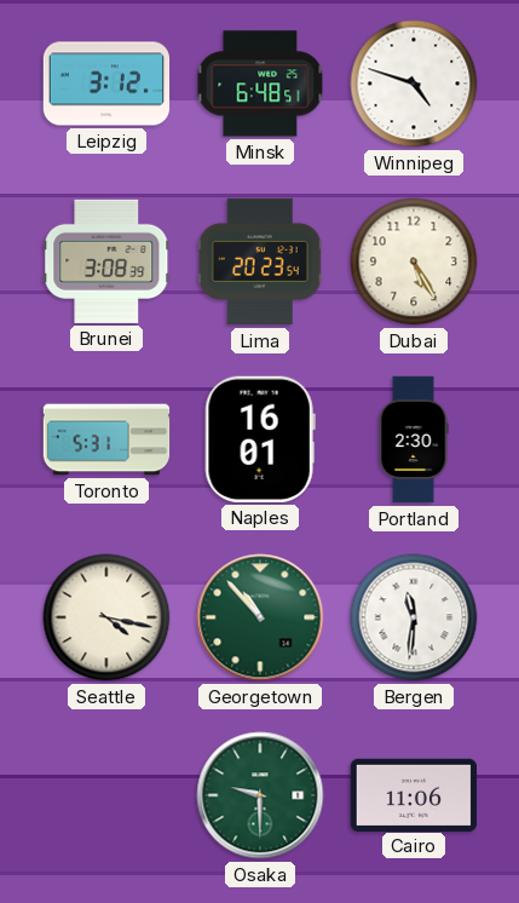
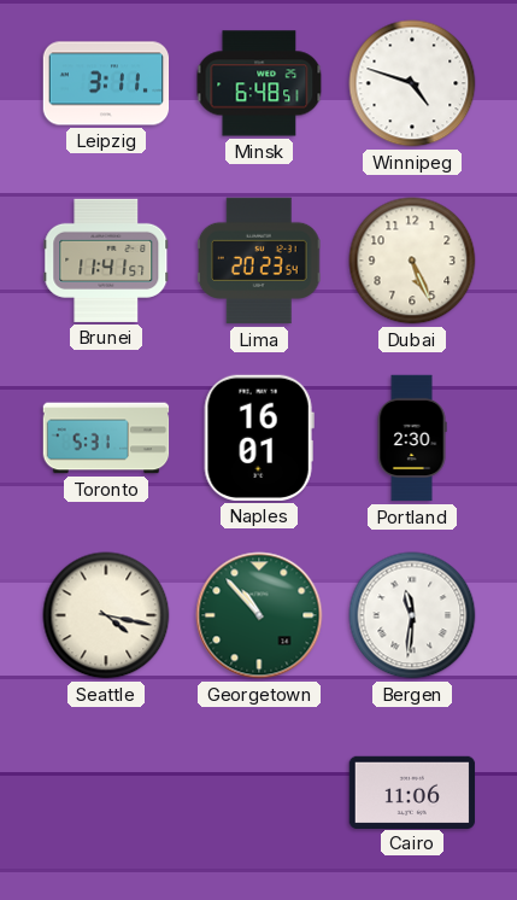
Leipzig: 3:12 -> 3:11
Brunei: 3:08 -> 11:41
Dubai: 5:25 -> 5:26
Osaka: 9:30 -> none
